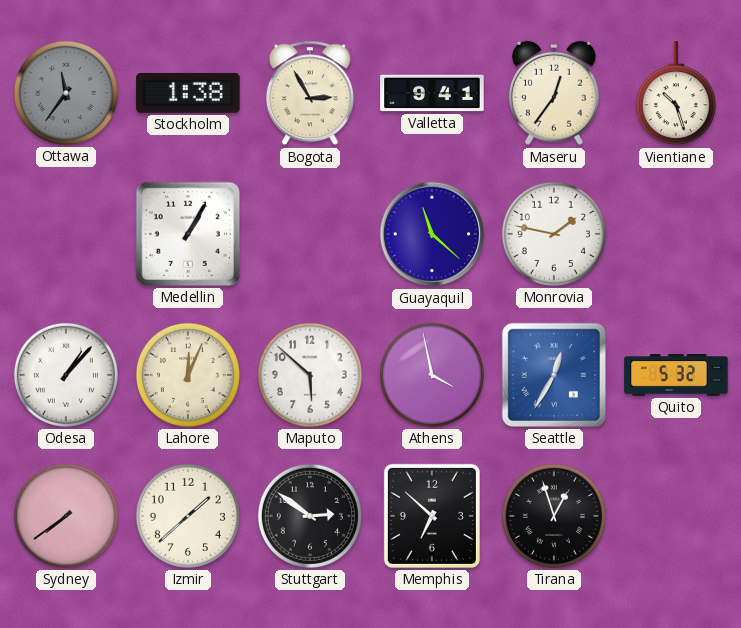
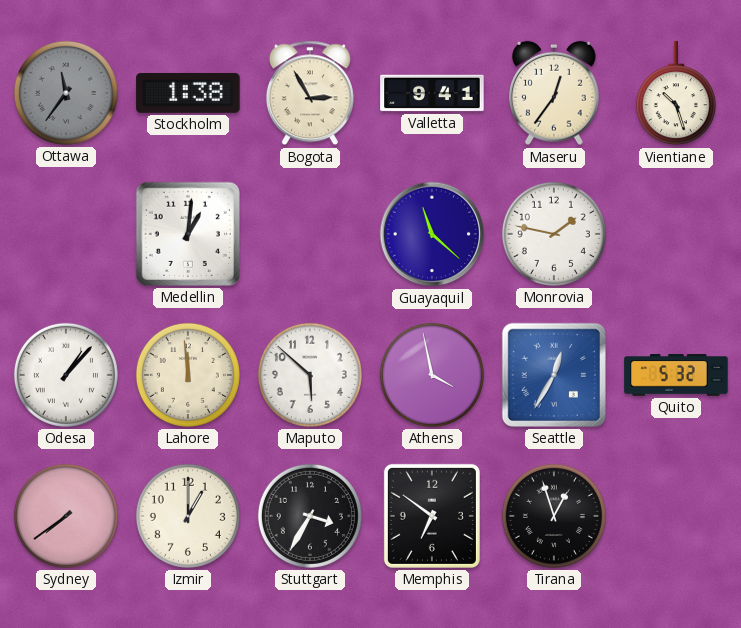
Medellin: 1:05 -> 1:01
Lahore: 12:04 -> 11:59
Izmir: 1:38 -> 1:00
Stuttgart: 2:51 -> 3:35
Memphis: 6:52 -> 6:51
